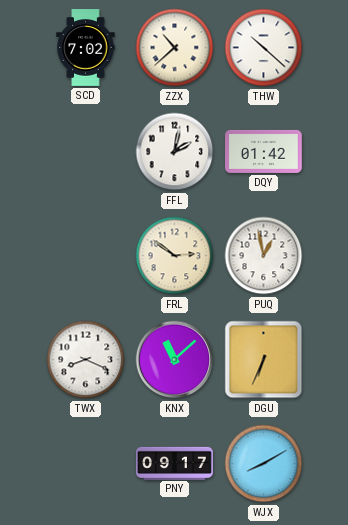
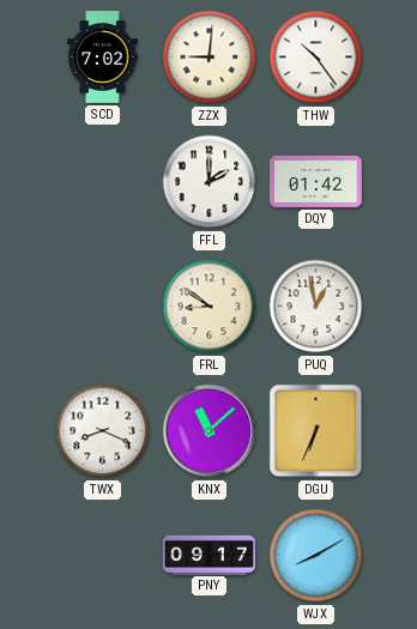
ZZX: 10:38 -> 9:01
THW: 10:22 -> 10:24
FFL: 2:02 -> 2:00
FRL: 2:51 -> 8:51
